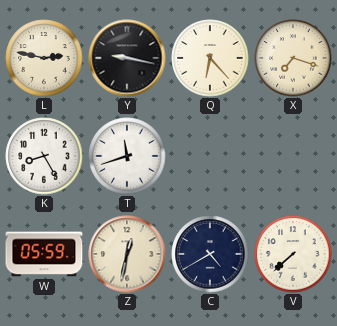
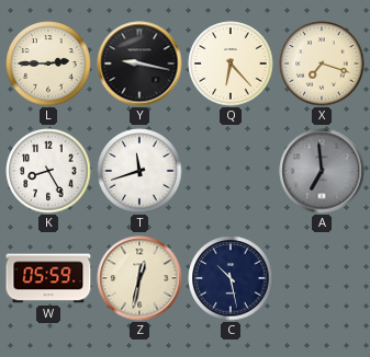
L: 2:47 -> 2:45
A: none -> 6:59
C: 4:40 -> 10:28
V: 7:38 -> none
